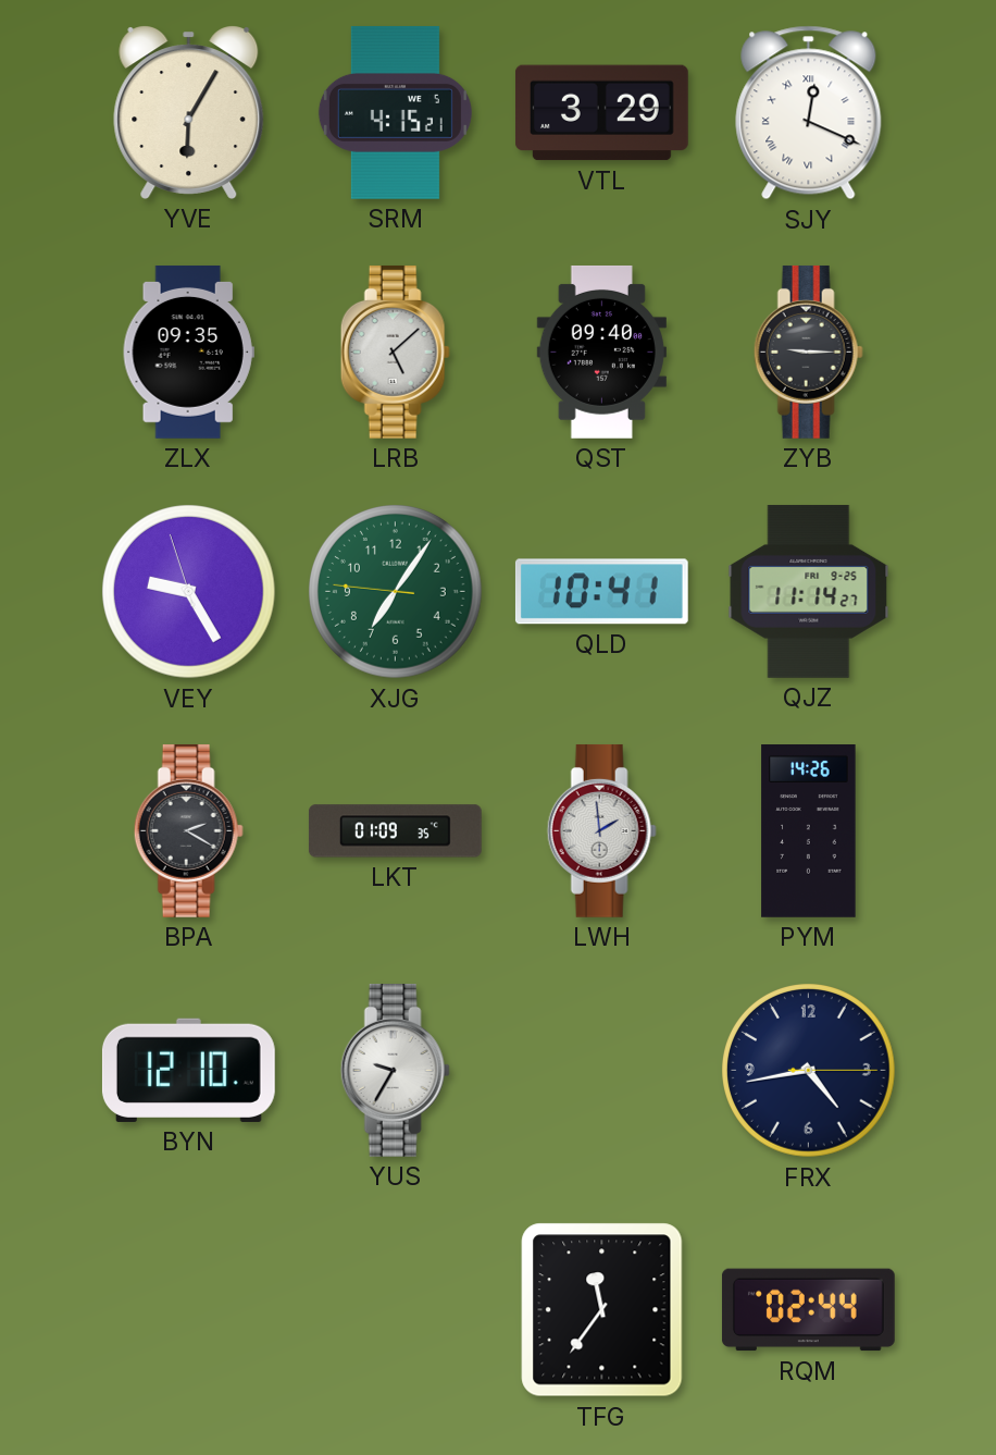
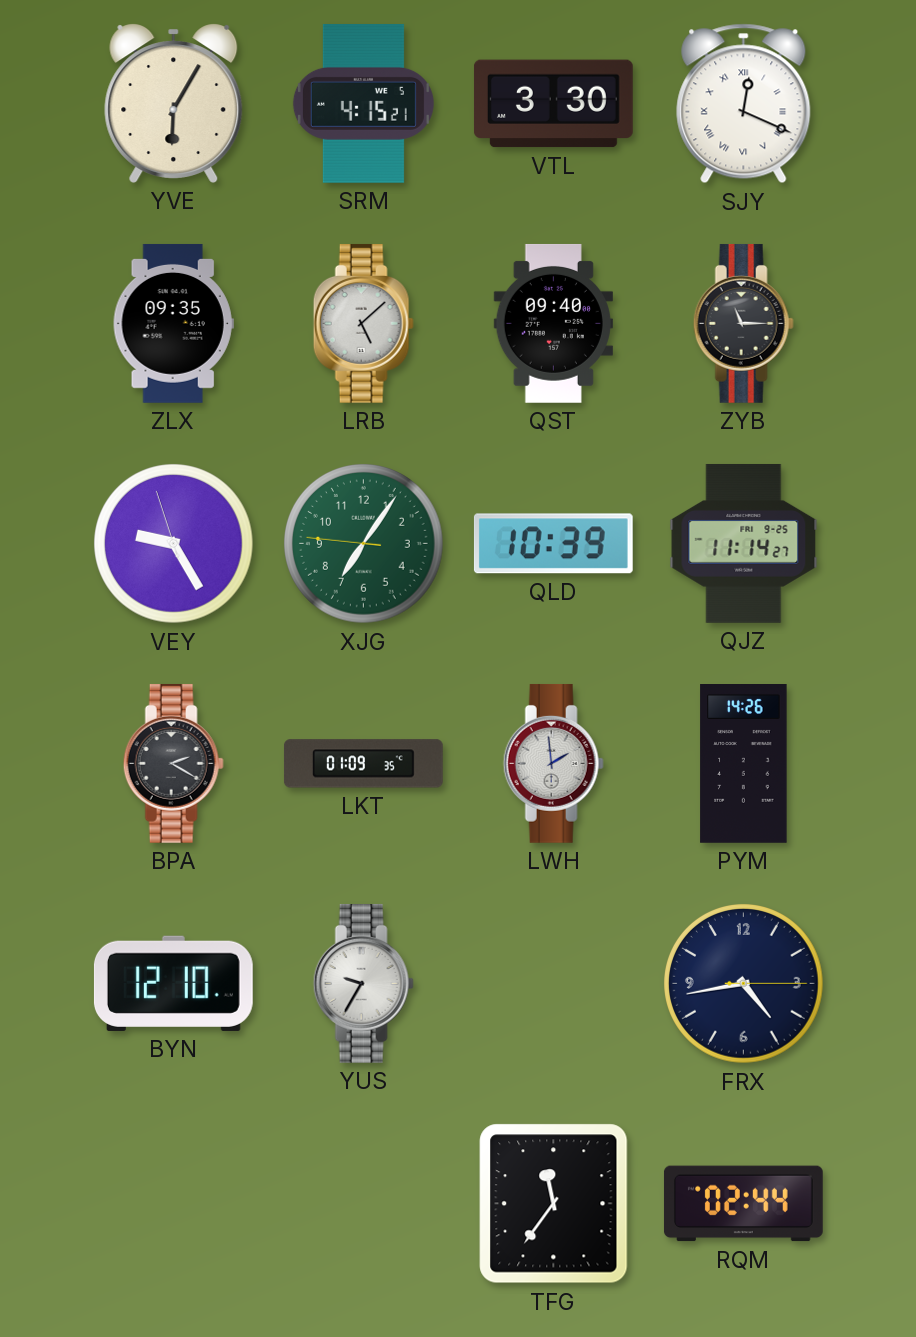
VTL: 3:29 -> 3:30
ZYB: 9:15 -> 11:15
QLD: 10:41 -> 10:39
